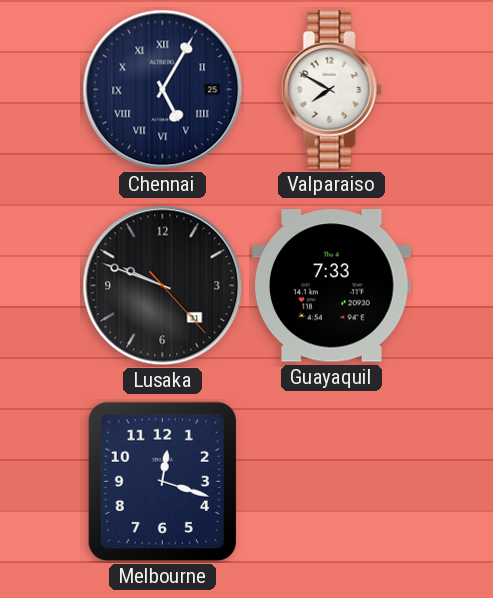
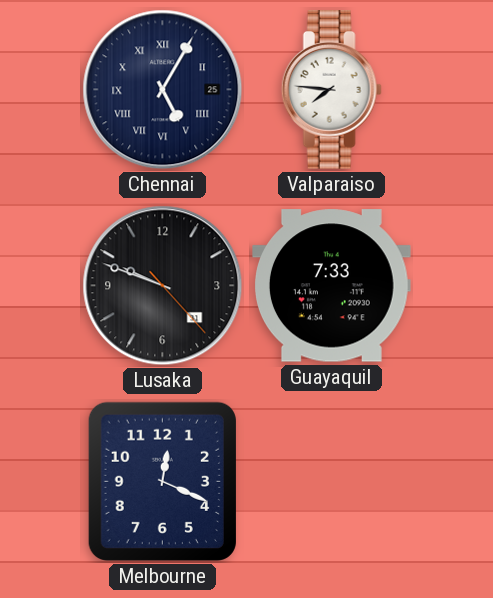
Valparaiso: 7:50 -> 7:46
Melbourne: 12:18 -> 12:19
